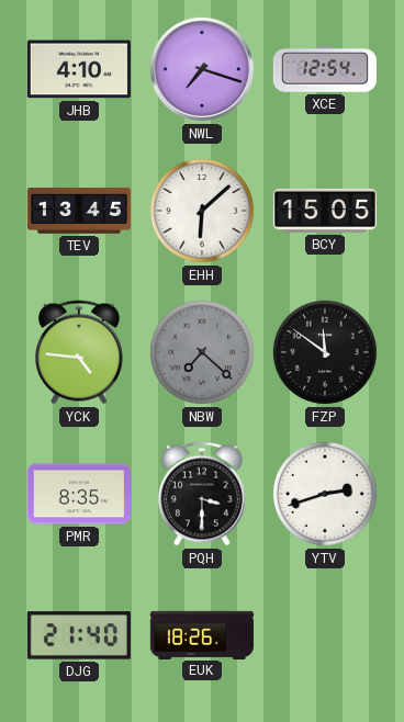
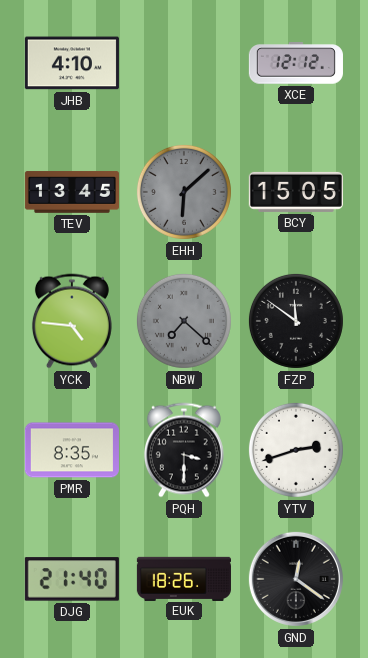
NWL: 7:18 -> none
XCE: 12:54 -> 12:12
EHH dial: white -> grey
GND: none -> 12:21
